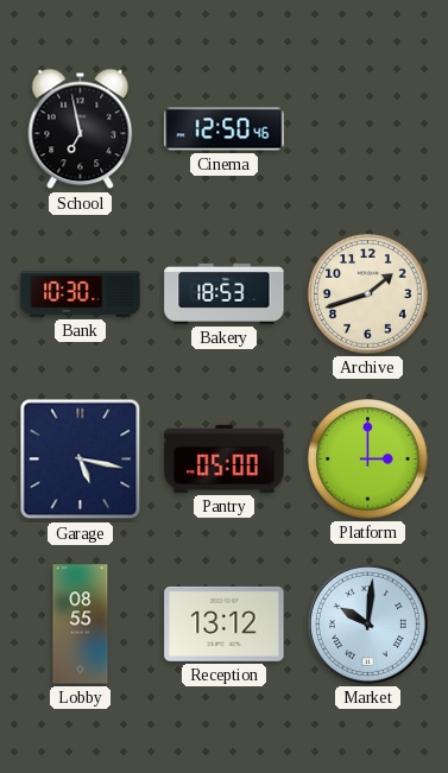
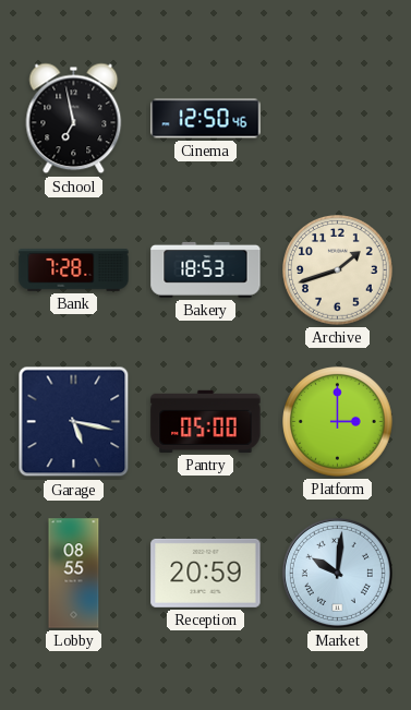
Bank: 10:30 -> 7:28
Reception: 13:12 -> 20:59
